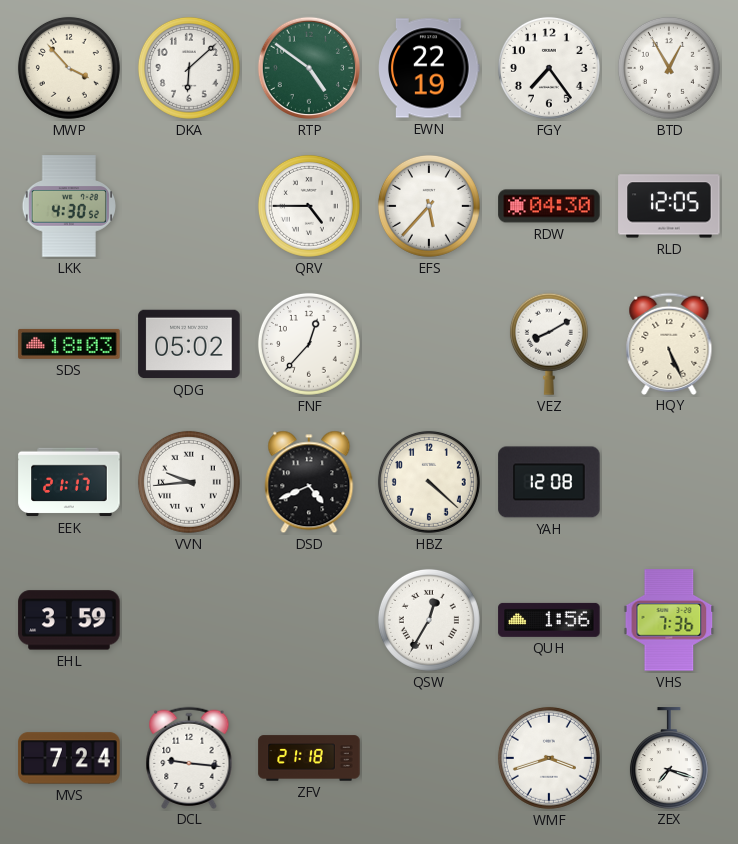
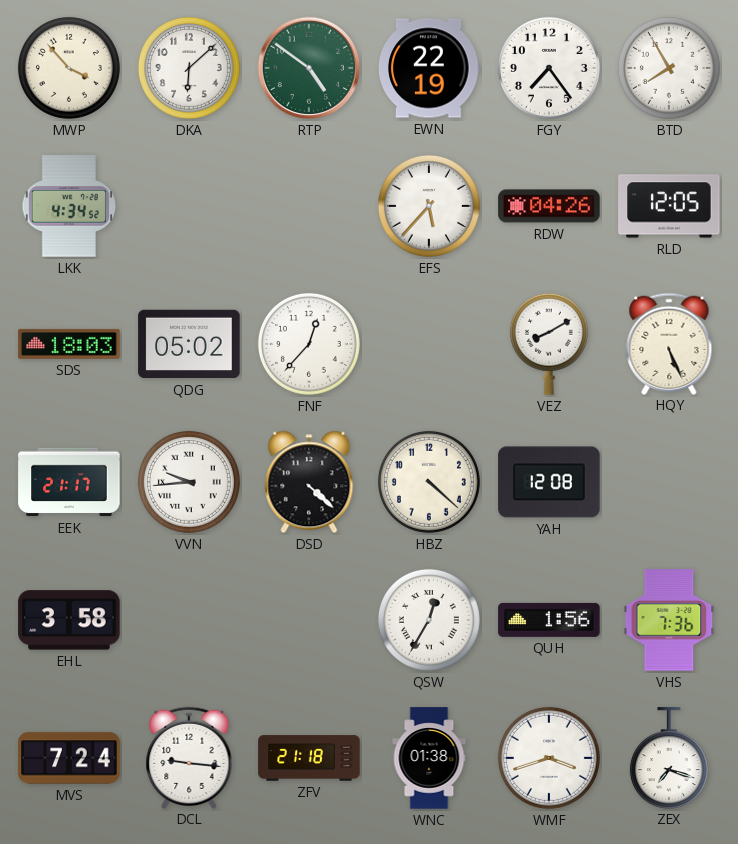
BTD: 12:55 -> 7:55
LKK: 4:30 -> 4:34
QRV: 4:45 -> none
RDW: 04:30 -> 04:26
DSD: 4:41 -> 4:22
EHL: 3:59 -> 3:58
WNC: none -> 01:38
